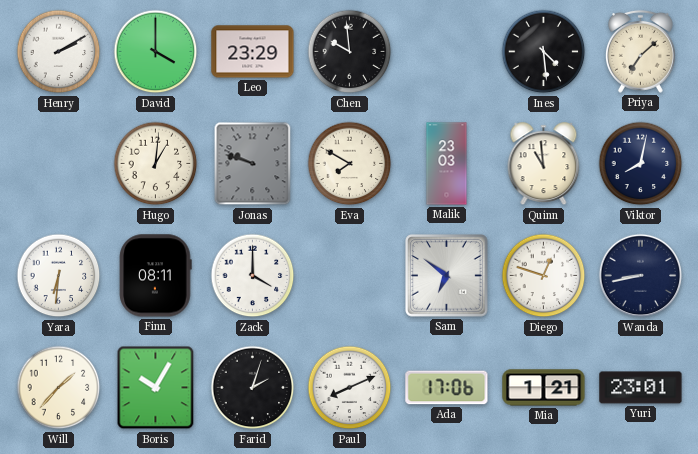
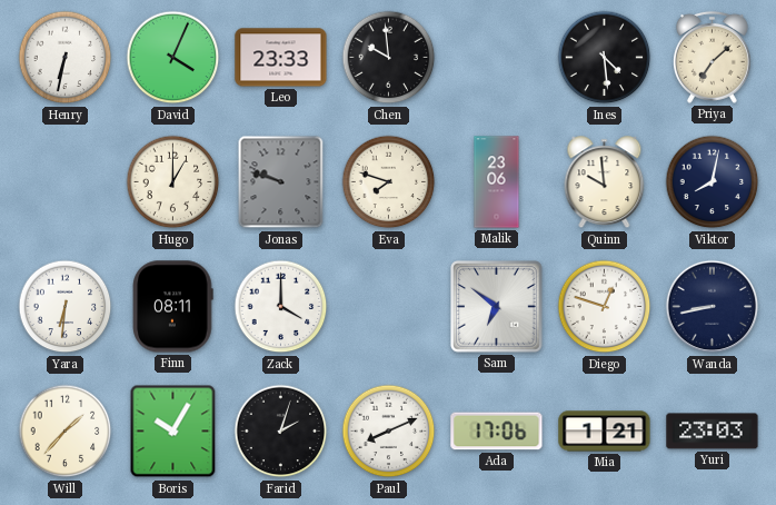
Henry: 2:10 -> 6:32
David: 4:00 -> 4:04
Leo: 23:29 -> 23:33
Hugo: 1:01 -> 1:00
Eva: 7:50 -> 7:48
Malik: 23:03 -> 23:06
Quinn: 10:59 -> 9:59
Yuri: 23:01 -> 23:03
